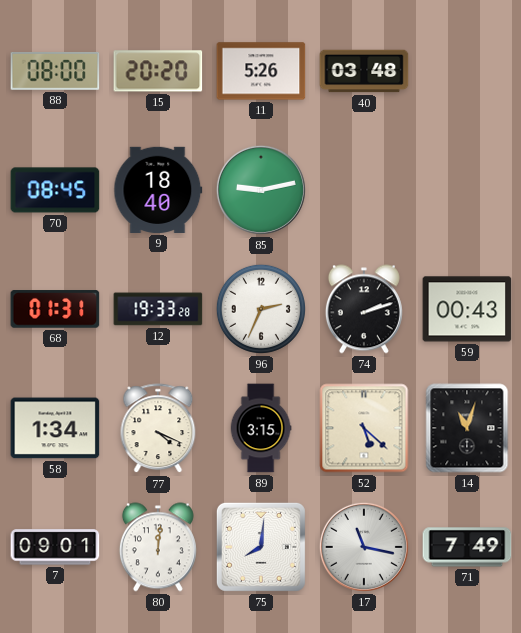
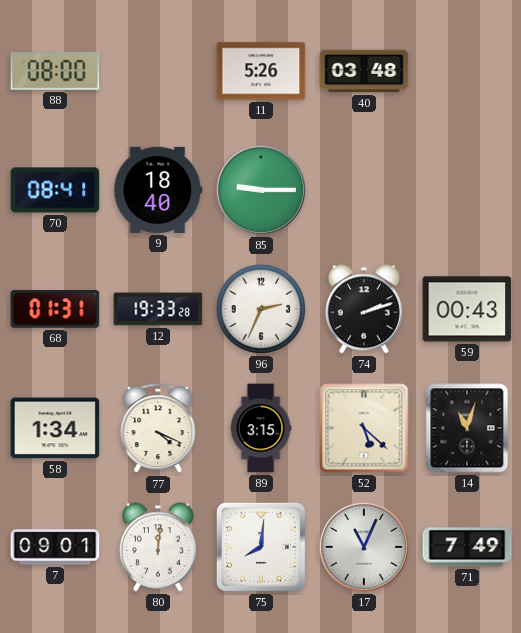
15: 20:20 -> none
70: 08:45 -> 08:41
85: 9:13 -> 9:15
17: 11:17 -> 11:04
